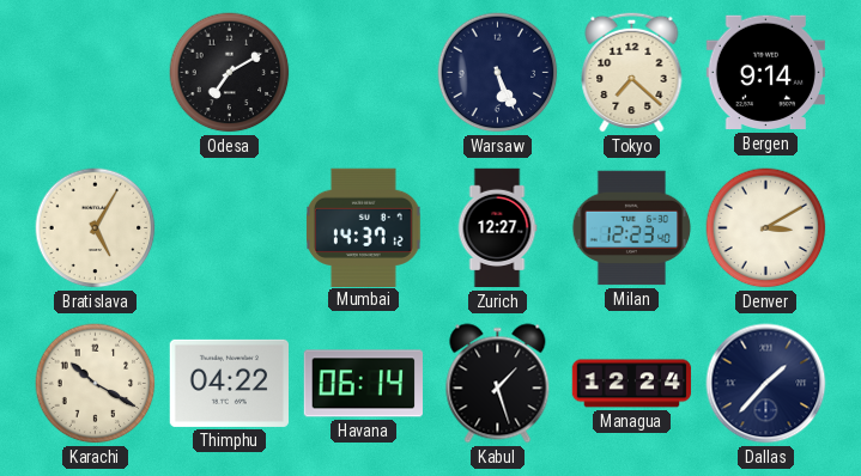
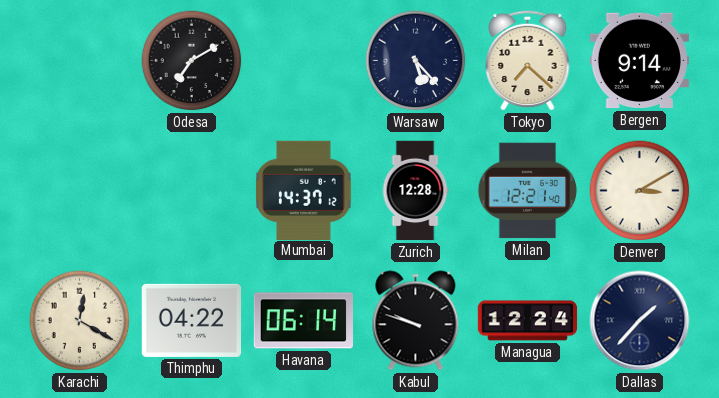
Warsaw: 5:26 -> 5:23
Bratislava: 5:05 -> none
Zurich: 12:27 -> 12:28
Milan: 12:23 -> 12:21
Karachi: 10:20 -> 12:20
Kabul: 1:27 -> 9:48
